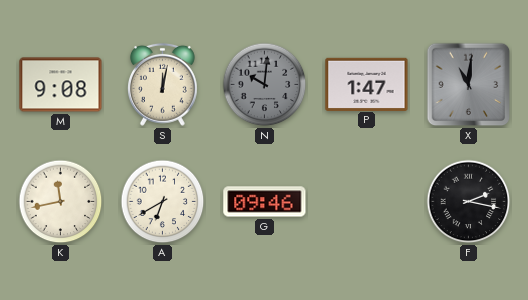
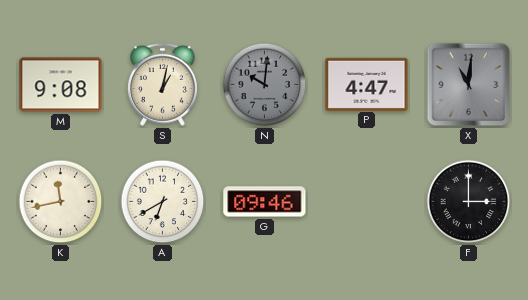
S: 12:02 -> 1:02
P: 1:47 -> 4:47
F: 2:17 -> 3:00
